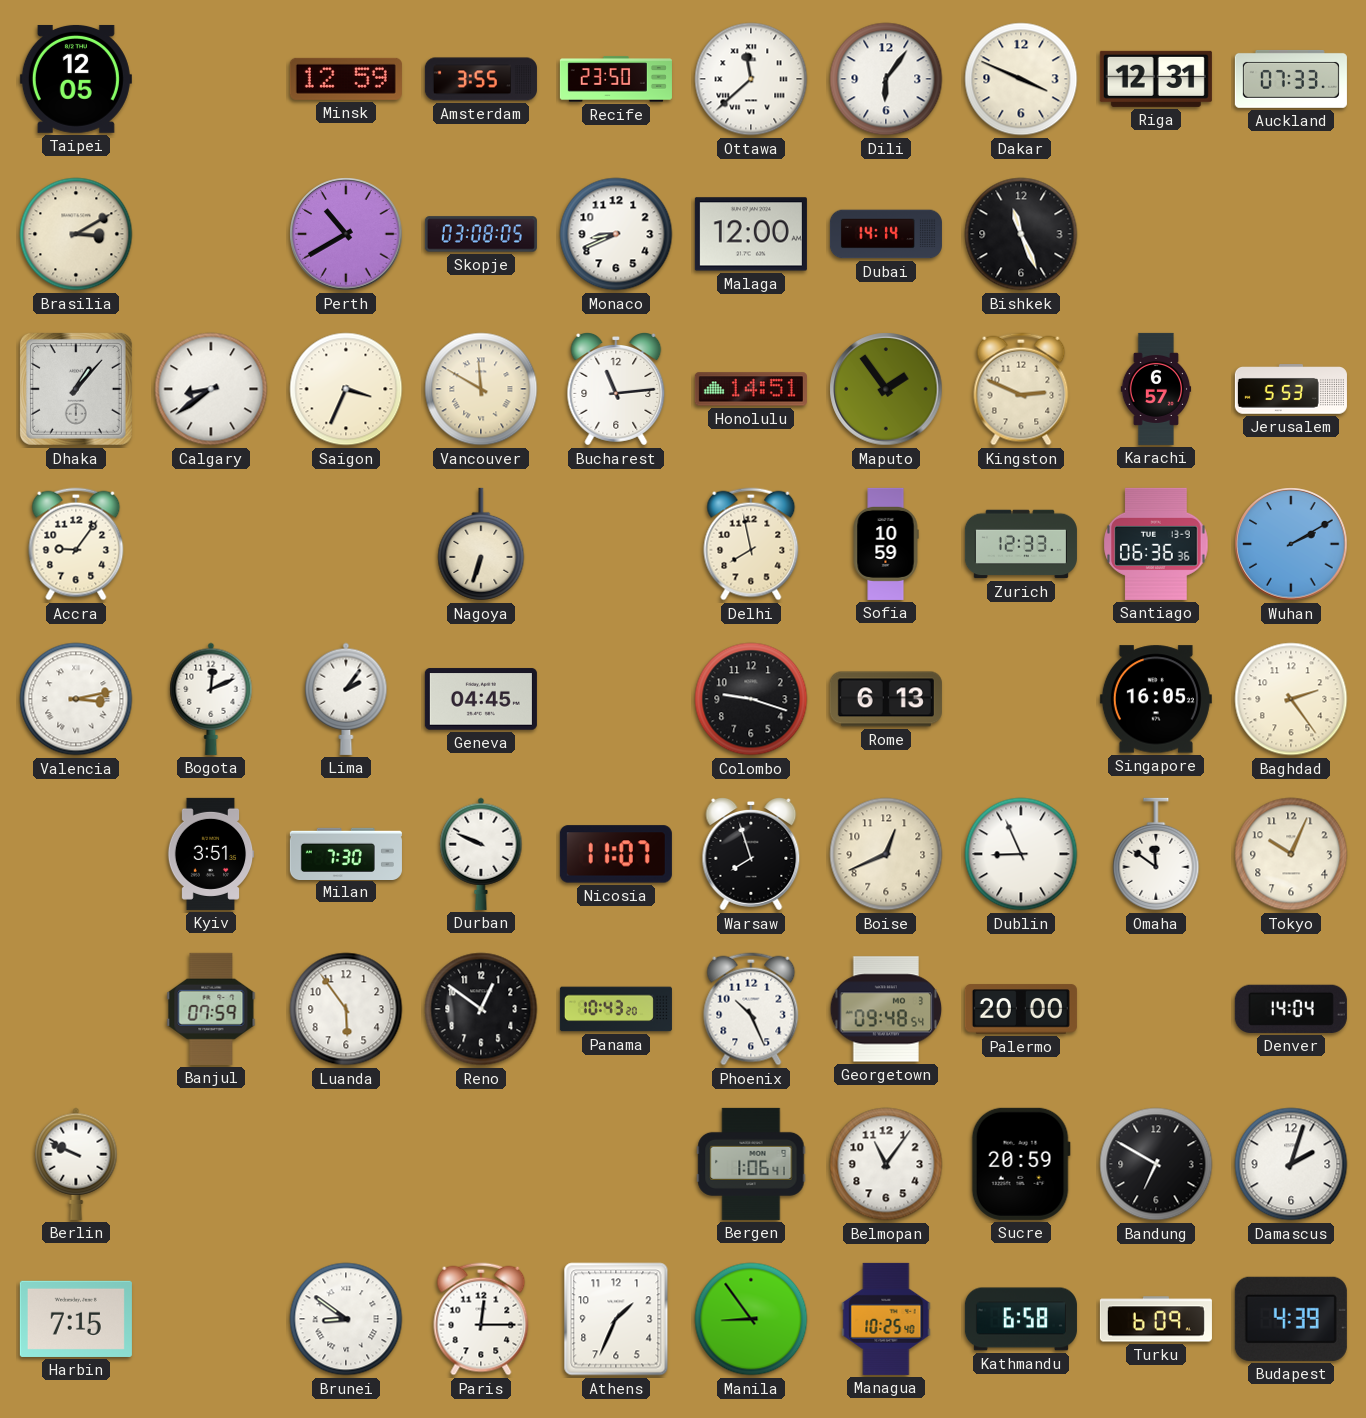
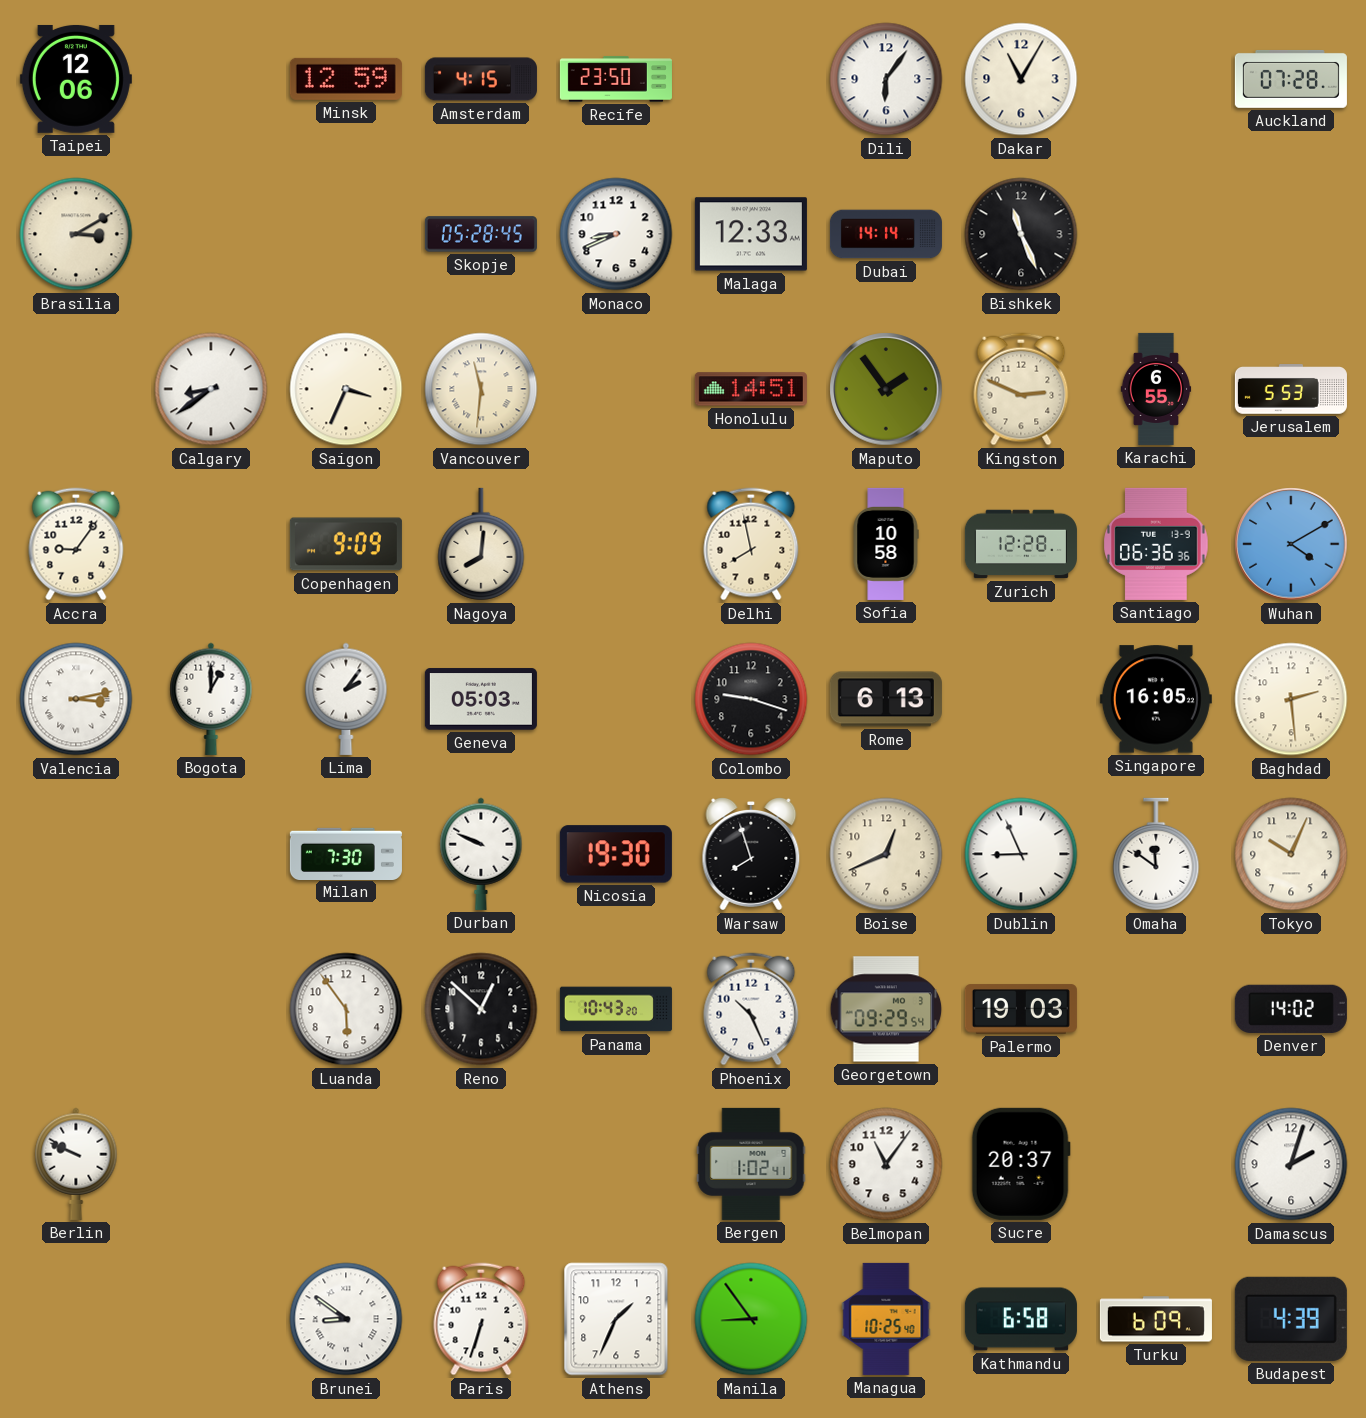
Taipei: 12:05 -> 12:06
Amsterdam: 3:55 -> 4:15
Ottawa: 11:38 -> none
Dakar: 3:49 -> 11:05
Riga: 12:31 -> none
Auckland: 07:33 -> 07:28
Perth: 10:40 -> none
Skopje: 03:08 -> 05:28
Malaga: 12:00 -> 12:33
Dhaka: 1:07 -> none
Vancouver: 11:50 -> 11:31
Bucharest: 11:14 -> none
Karachi: 6:57 -> 6:55
Copenhagen: none -> 9:09
Nagoya: 6:33 -> 8:01
Sofia: 10:59 -> 10:58
Zurich: 12:33 -> 12:28
Wuhan: 2:10 -> 4:10
Bogota: 12:11 -> 1:00
Geneva: 04:45 -> 05:03
Baghdad: 2:24 -> 2:29
Kyiv: 3:51 -> none
Nicosia: 11:07 -> 19:30
Banjul: 07:59 -> none
Reno: 12:51 -> 12:52
Georgetown: 09:48 -> 09:29
Palermo: 20:00 -> 19:03
Denver: 14:04 -> 14:02
Bergen: 1:06 -> 1:02
Sucre: 20:59 -> 20:37
Bandung: 6:50 -> none
Harbin: 7:15 -> none
Paris: 12:15 -> 6:33
